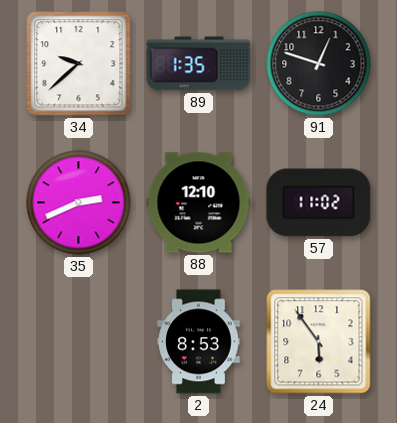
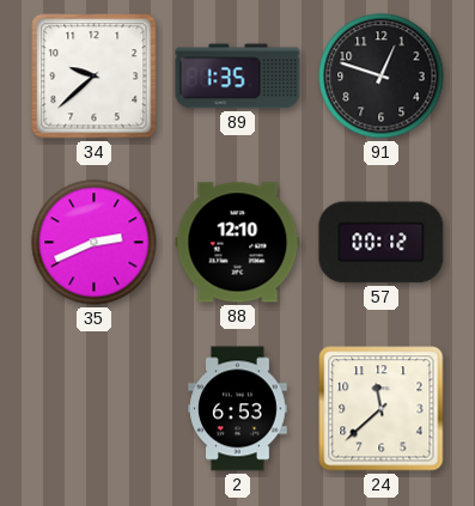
57: 11:02 -> 00:12
2: 8:53 -> 6:53
24: 5:54 -> 11:38
